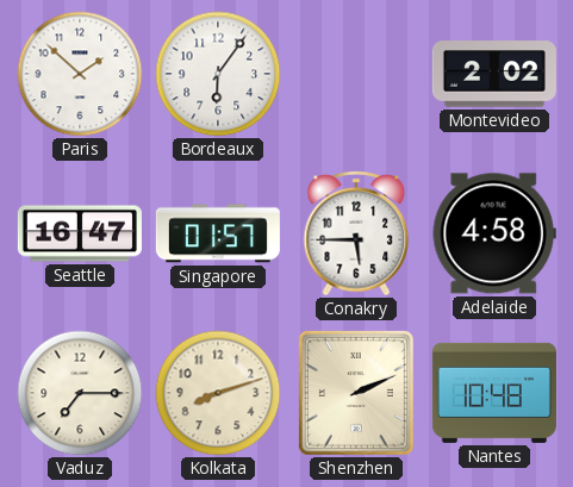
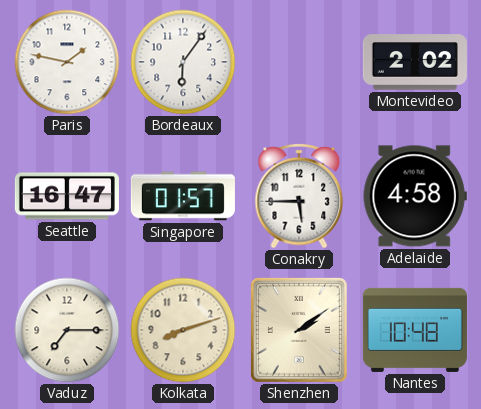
Paris: 1:52 -> 1:47
Shenzhen: 2:11 -> 2:09
